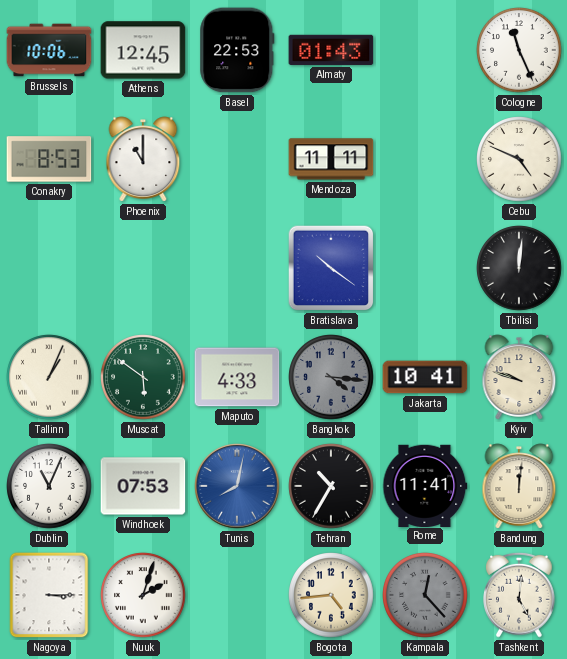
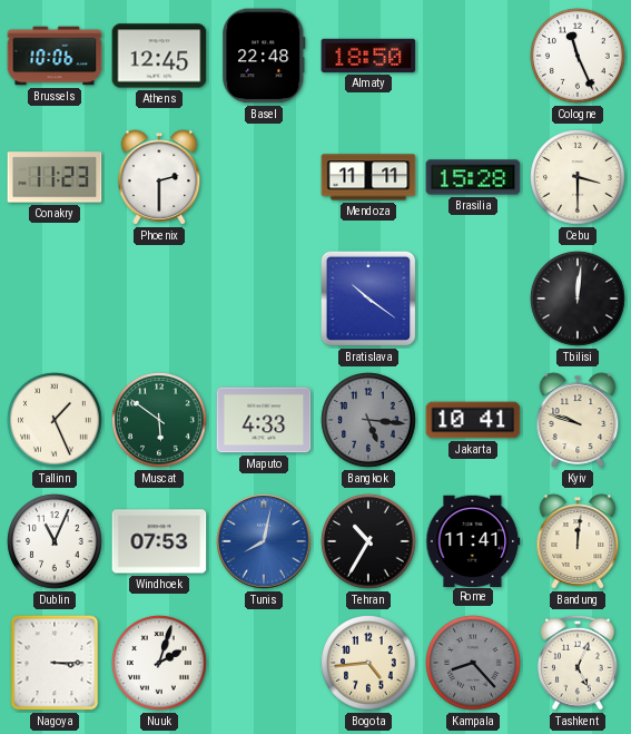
Basel: 22:53 -> 22:48
Almaty: 01:43 -> 18:50
Conakry: 8:53 -> 11:23
Phoenix: 11:00 -> 2:30
Brasilia: none -> 15:28
Cebu: 4:49 -> 3:30
Tallinn: 1:04 -> 1:26
Bangkok: 4:16 -> 5:16
Kampala: 12:23 -> 8:23
Tashkent: 5:01 -> 5:04
